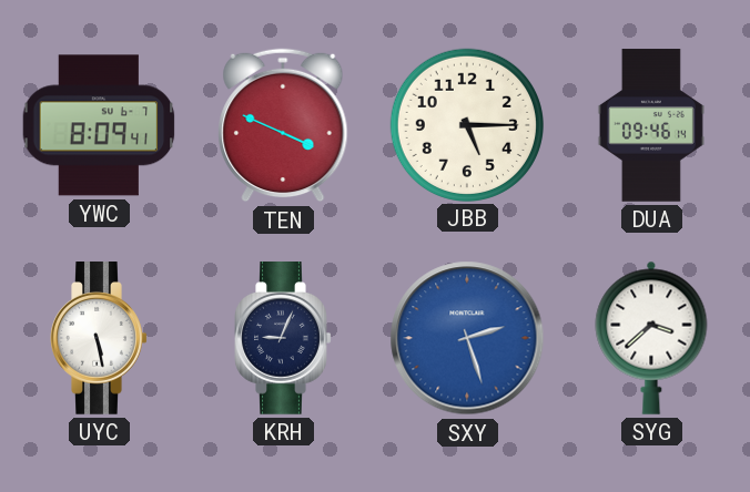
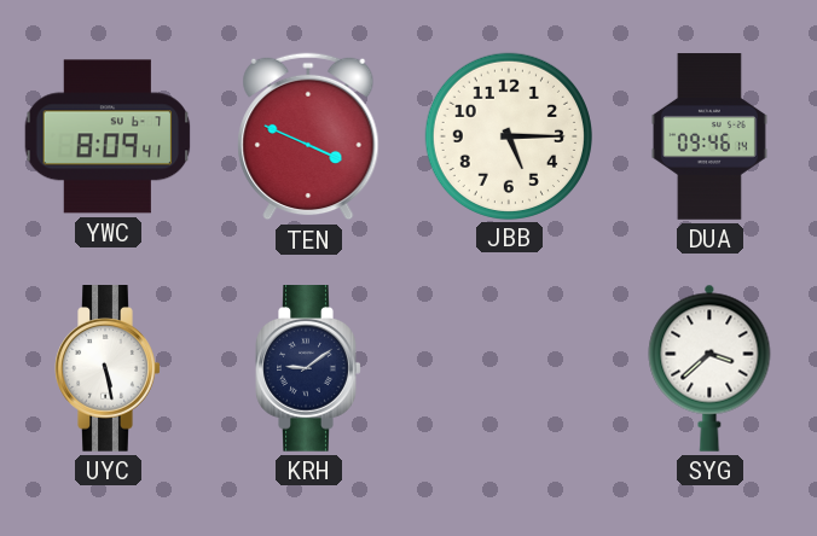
KRH: 9:04 -> 9:09
SXY: 2:27 -> none
